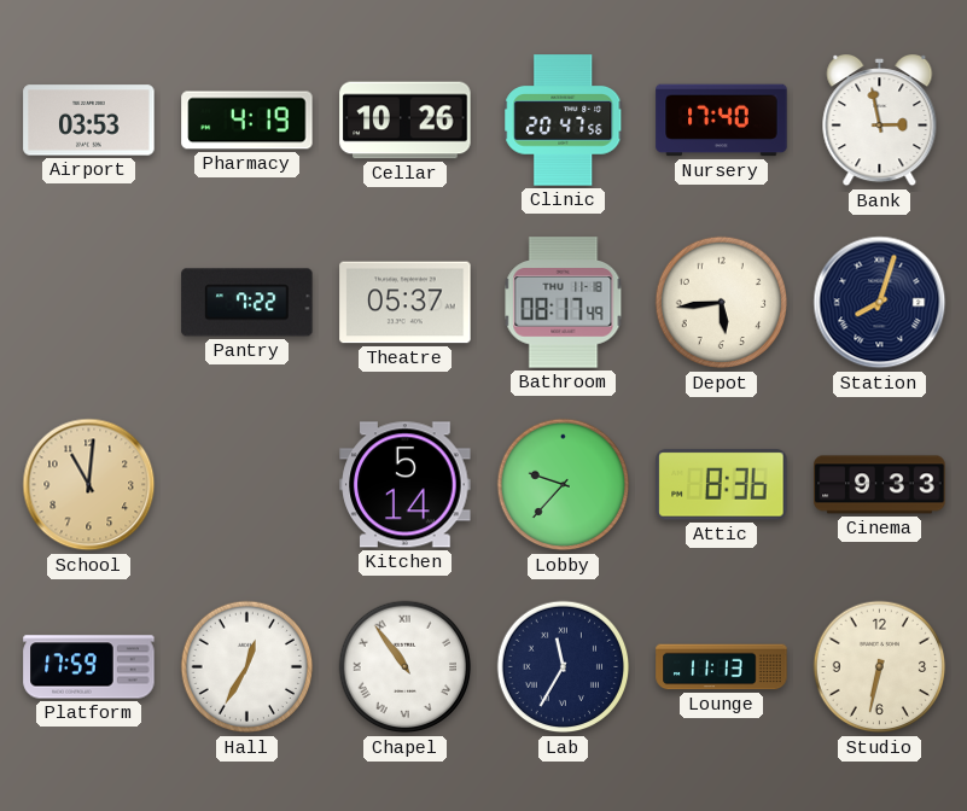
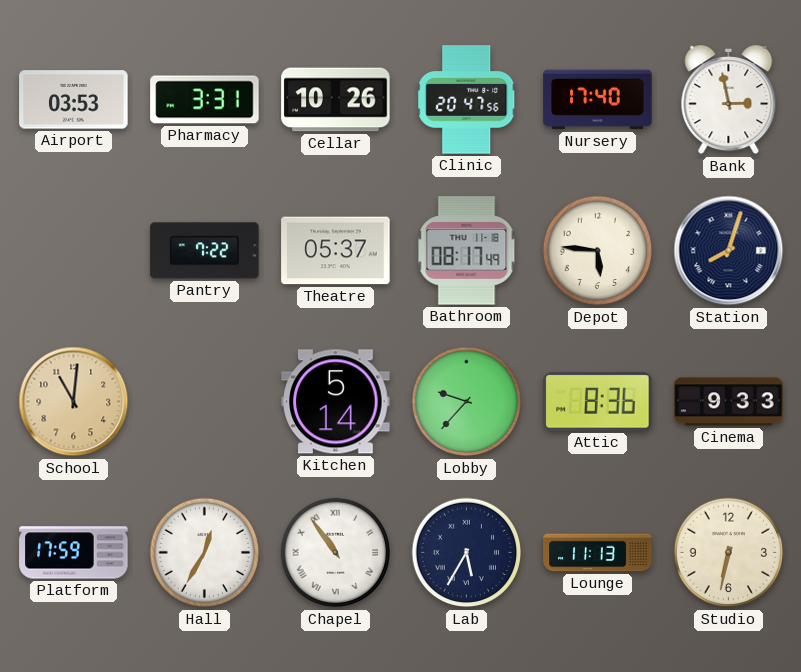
Pharmacy: 4:19 -> 3:31
Depot: 5:44 -> 5:46
Lab: 11:35 -> 5:35
